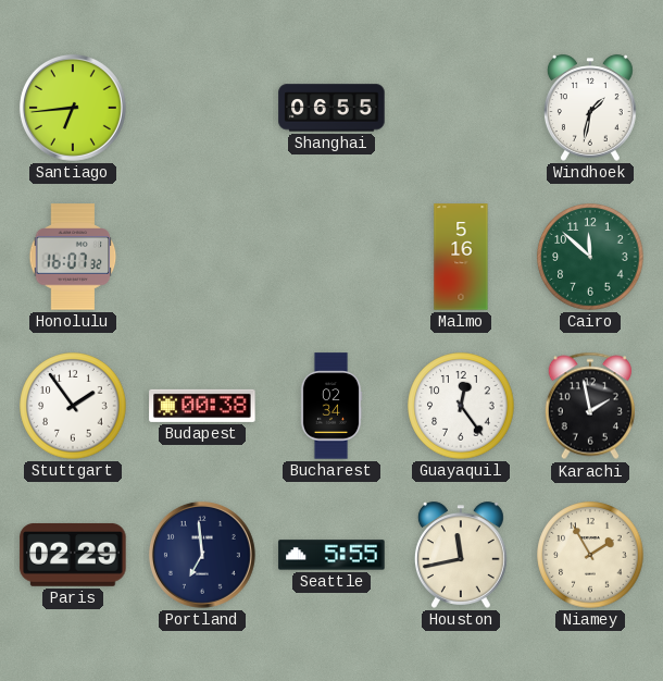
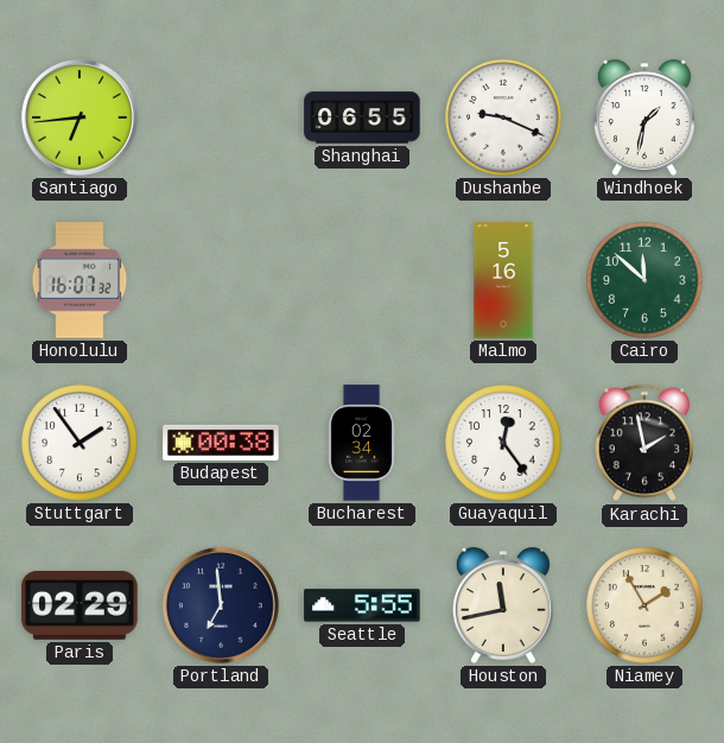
Dushanbe: none -> 9:19
